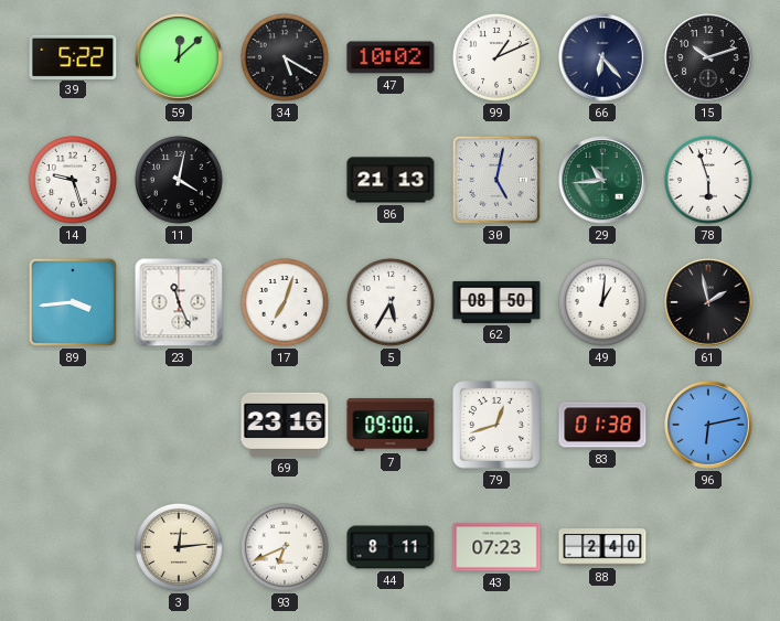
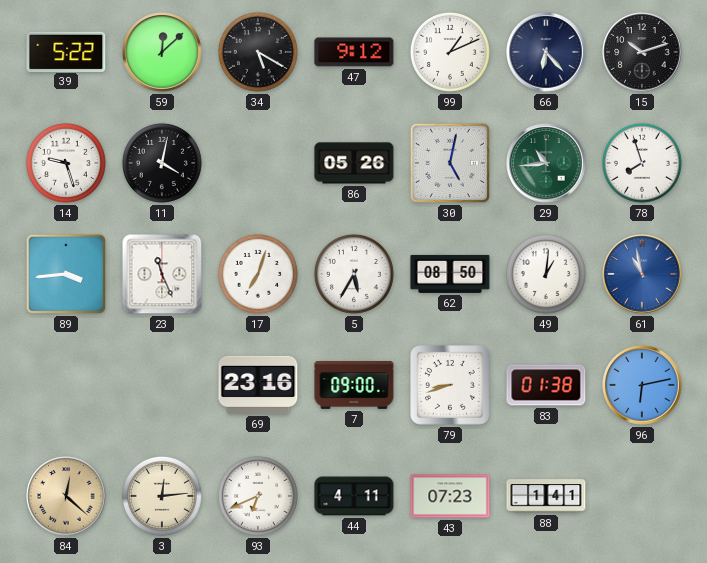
47: 10:02 -> 9:12
86: 21:13 -> 05:26
78: 5:57 -> 7:57
61: 1:58 -> 10:58
61 dial: black -> blue
79: 12:42 -> 8:42
84: none -> 12:22
44: 8:11 -> 4:11
88: 2:40 -> 1:41
